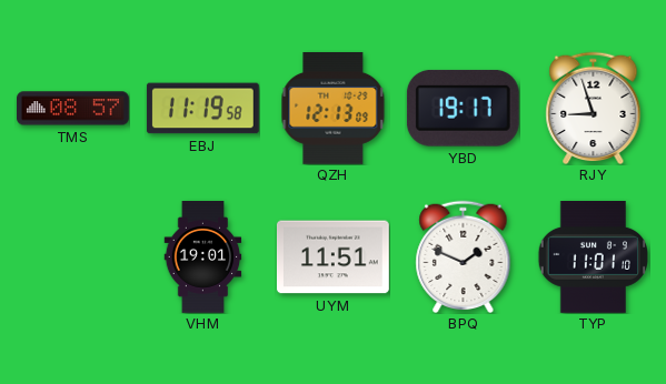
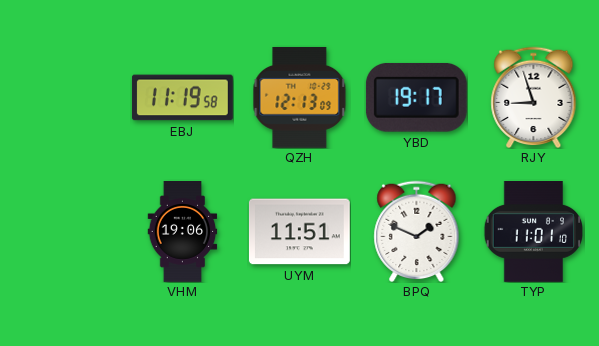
TMS: 08:57 -> none
VHM: 19:01 -> 19:06
